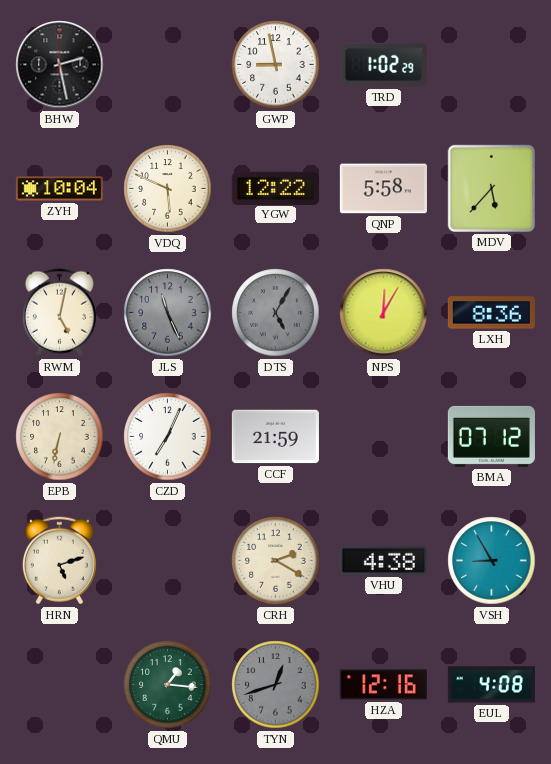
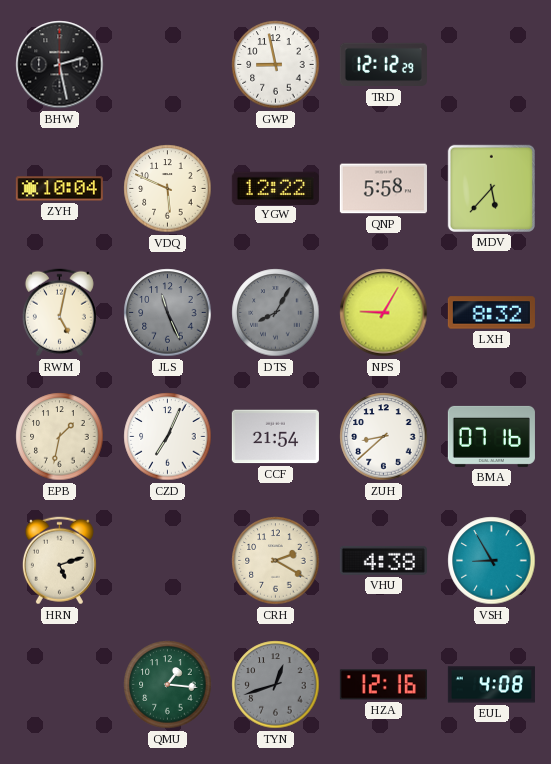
TRD: 1:02 -> 12:12
DTS: 5:05 -> 8:05
NPS: 12:05 -> 9:05
LXH: 8:36 -> 8:32
EPB: 6:32 -> 1:32
CCF: 21:59 -> 21:54
ZUH: none -> 8:38
BMA: 07:12 -> 07:16
